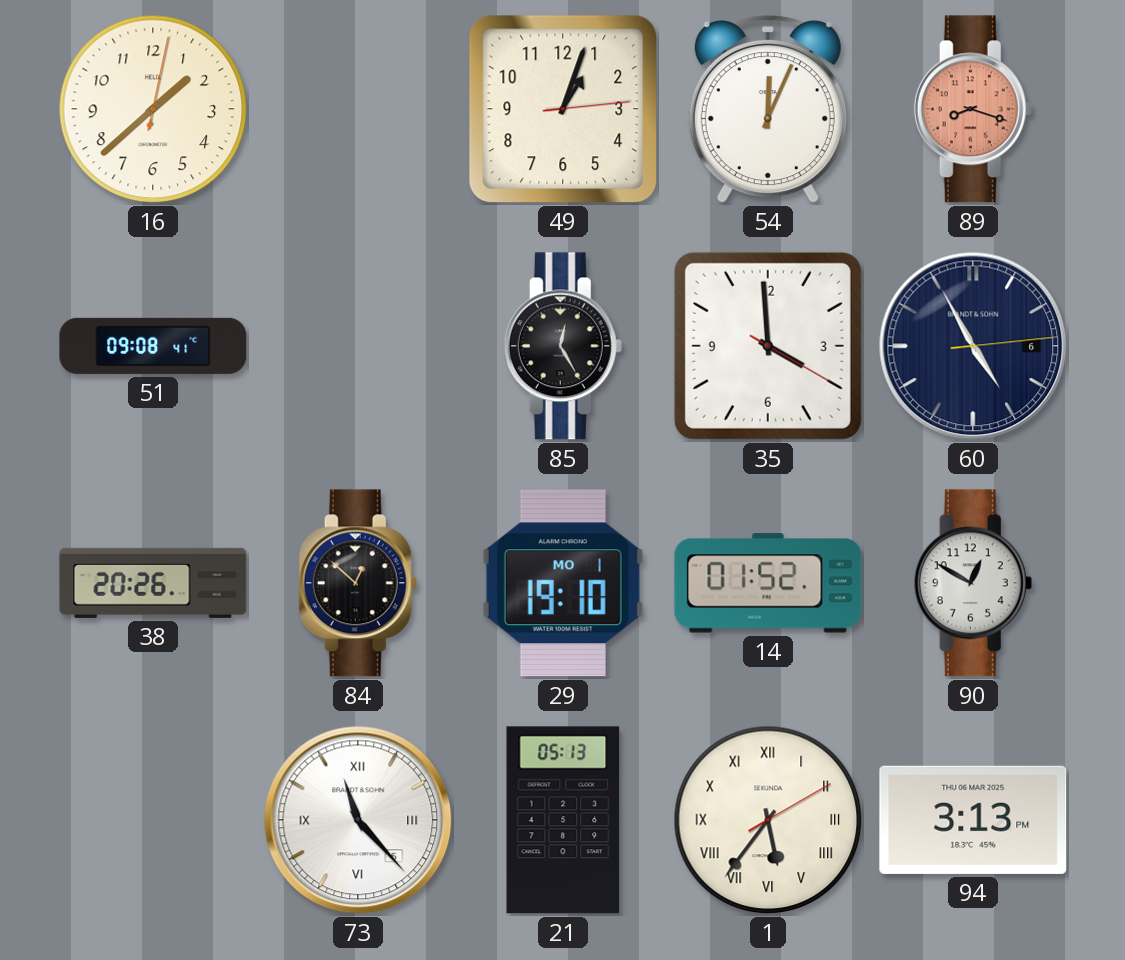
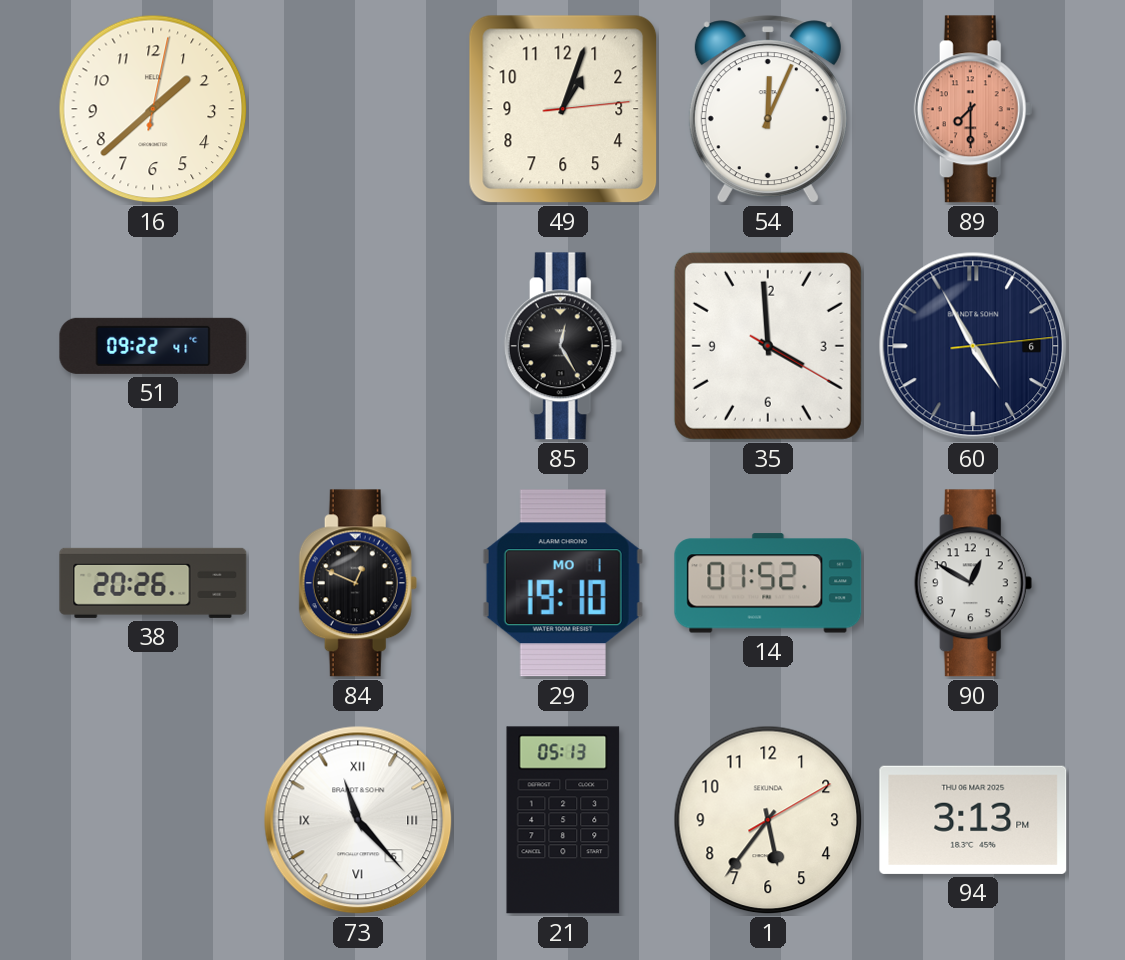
89: 8:18 -> 7:30
51: 09:08 -> 09:22
84: 12:52 -> 12:49
1 numerals: Roman -> Arabic
